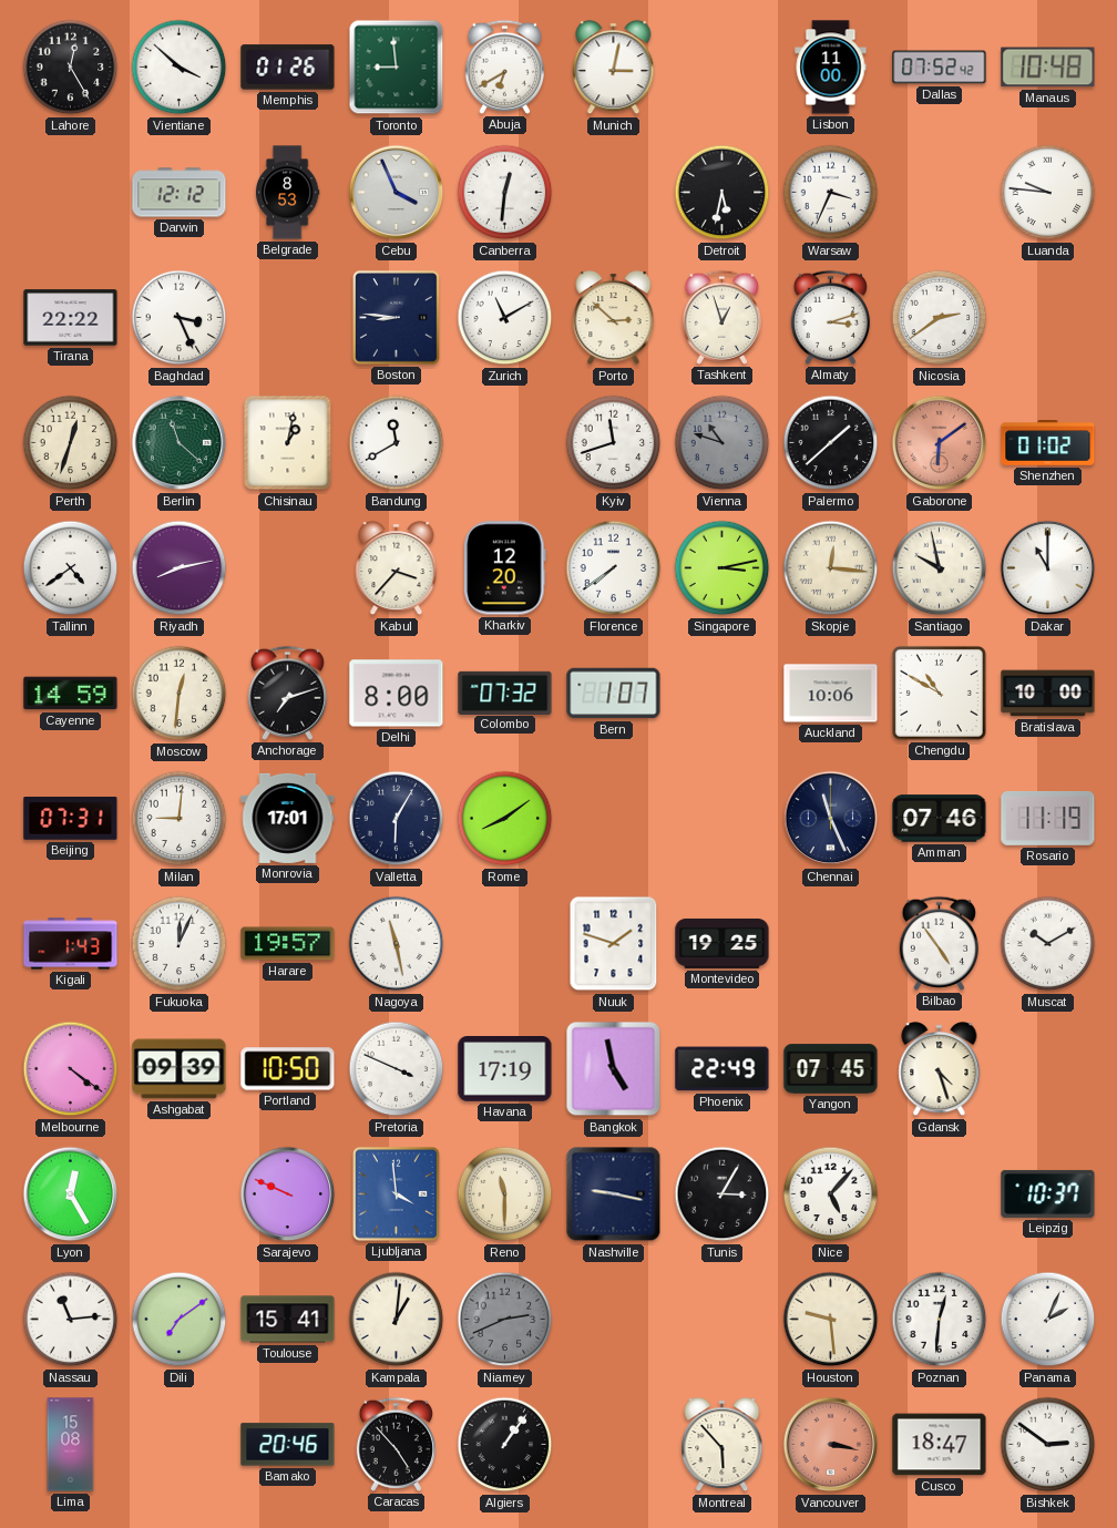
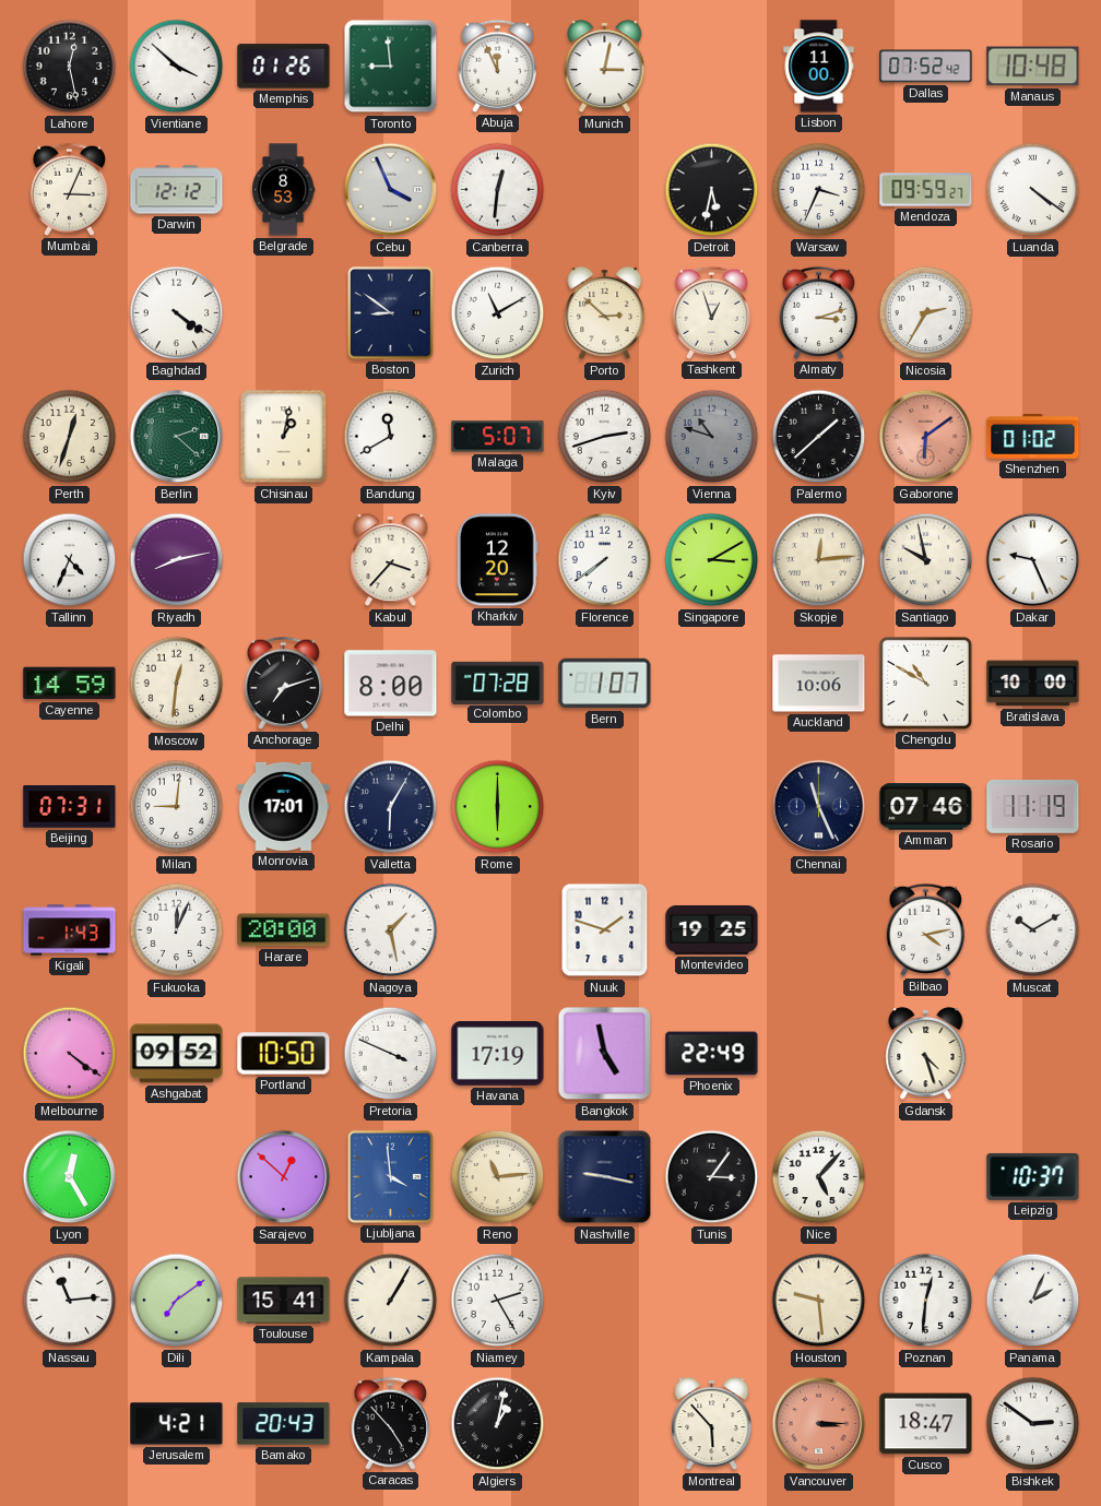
Lahore: 12:25 -> 12:28
Abuja: 6:40 -> 11:56
Mumbai: none -> 3:04
Mendoza: none -> 09:59
Luanda: 9:46 -> 4:21
Tirana: 22:22 -> none
Baghdad: 3:26 -> 4:21
Boston: 8:46 -> 8:51
Nicosia: 2:39 -> 2:35
Berlin: 11:22 -> 2:22
Malaga: none -> 5:07
Kyiv: 11:42 -> 2:42
Tallinn: 4:39 -> 4:34
Singapore: 3:13 -> 3:10
Skopje: 12:16 -> 12:14
Dakar: 11:00 -> 9:26
Colombo: 07:32 -> 07:28
Rome: 8:09 -> 6:00
Harare: 19:57 -> 20:00
Nagoya: 11:28 -> 1:28
Bilbao: 4:54 -> 4:13
Ashgabat: 09:39 -> 09:52
Yangon: 07:45 -> none
Sarajevo: 9:49 -> 12:52
Reno: 11:30 -> 11:14
Tunis: 3:05 -> 3:06
Kampala: 1:01 -> 1:05
Niamey: 2:41 -> 2:25
Niamey dial: grey -> white
Lima: 15:08 -> none
Jerusalem: none -> 4:21
Bamako: 20:46 -> 20:43
Algiers: 1:06 -> 1:02
Vancouver: 3:17 -> 3:15
